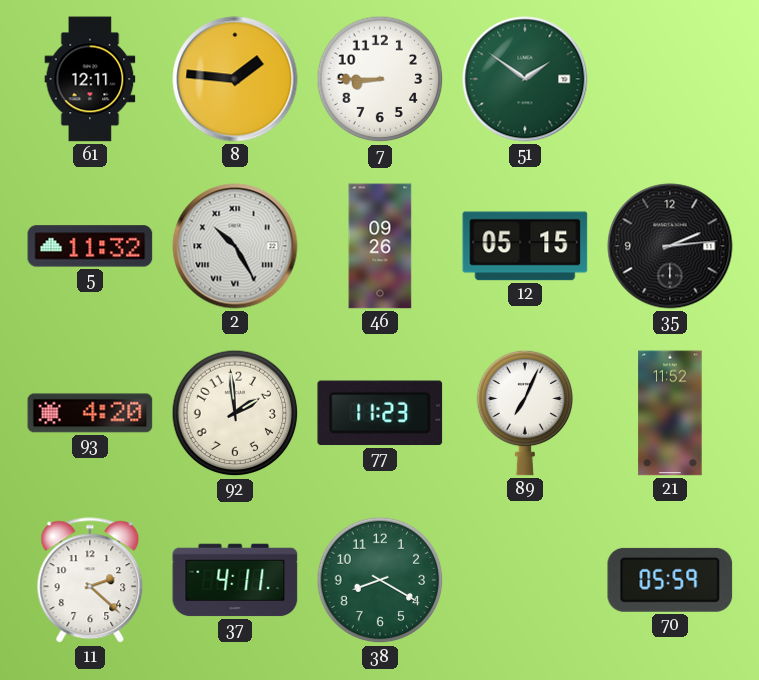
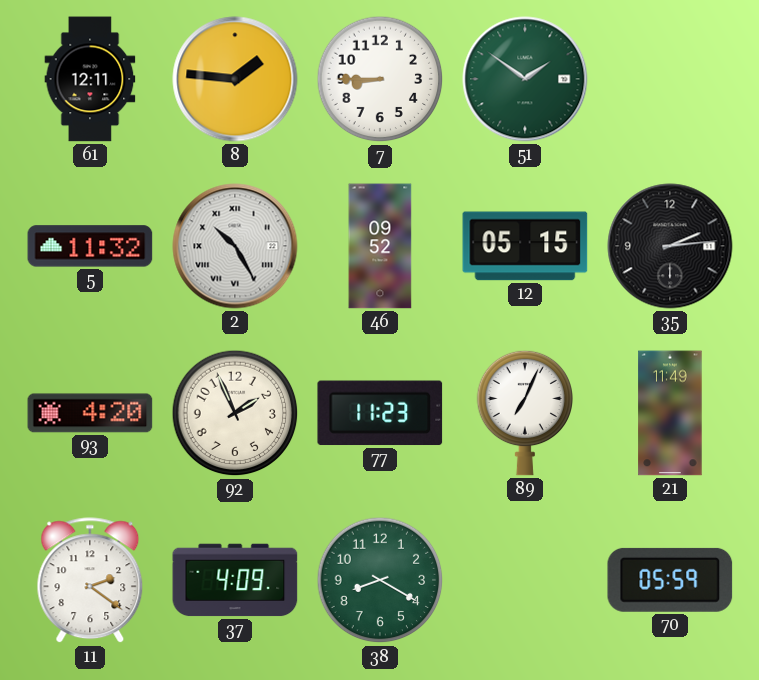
46: 09:26 -> 09:52
92: 1:59 -> 1:56
21: 11:52 -> 11:49
11: 2:22 -> 2:21
37: 4:11 -> 4:09
